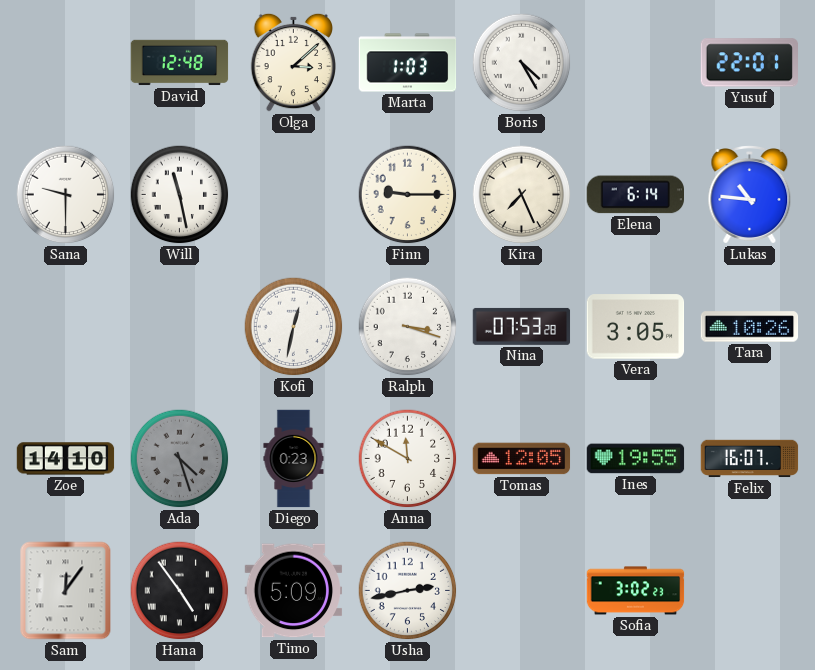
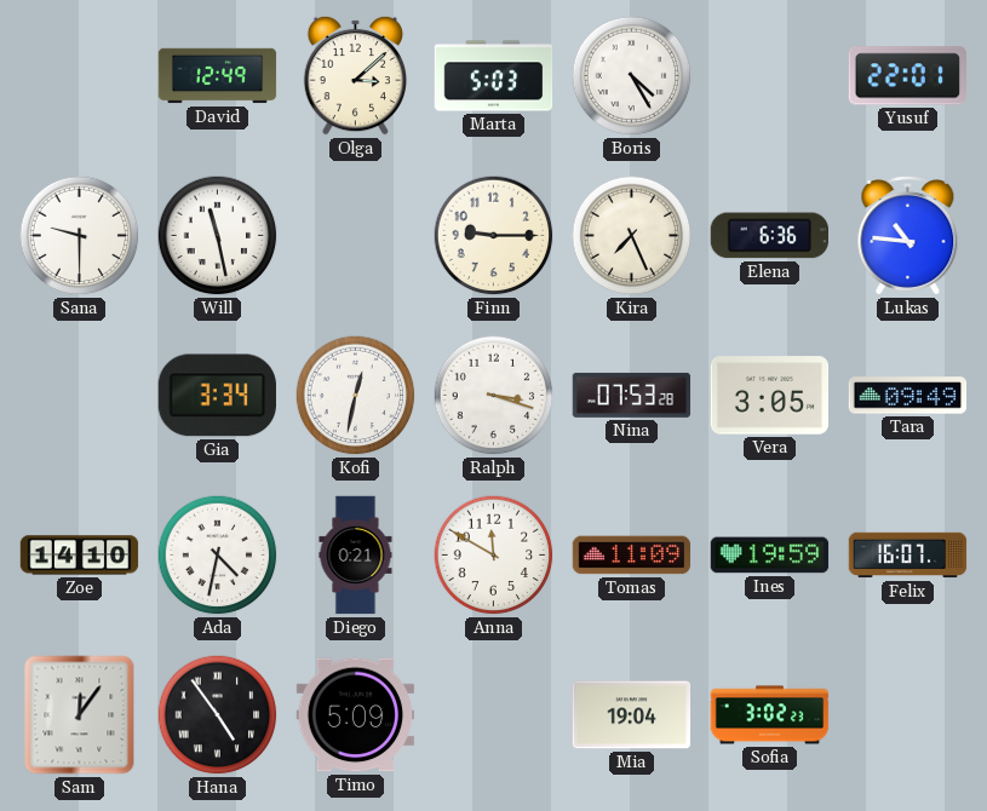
David: 12:48 -> 12:49
Marta: 1:03 -> 5:03
Elena: 6:14 -> 6:36
Gia: none -> 3:34
Tara: 10:26 -> 09:49
Ada: 4:27 -> 4:32
Ada dial: grey -> white
Diego: 0:23 -> 0:21
Tomas: 12:05 -> 11:09
Ines: 19:55 -> 19:59
Usha: 2:43 -> none
Mia: none -> 19:04
